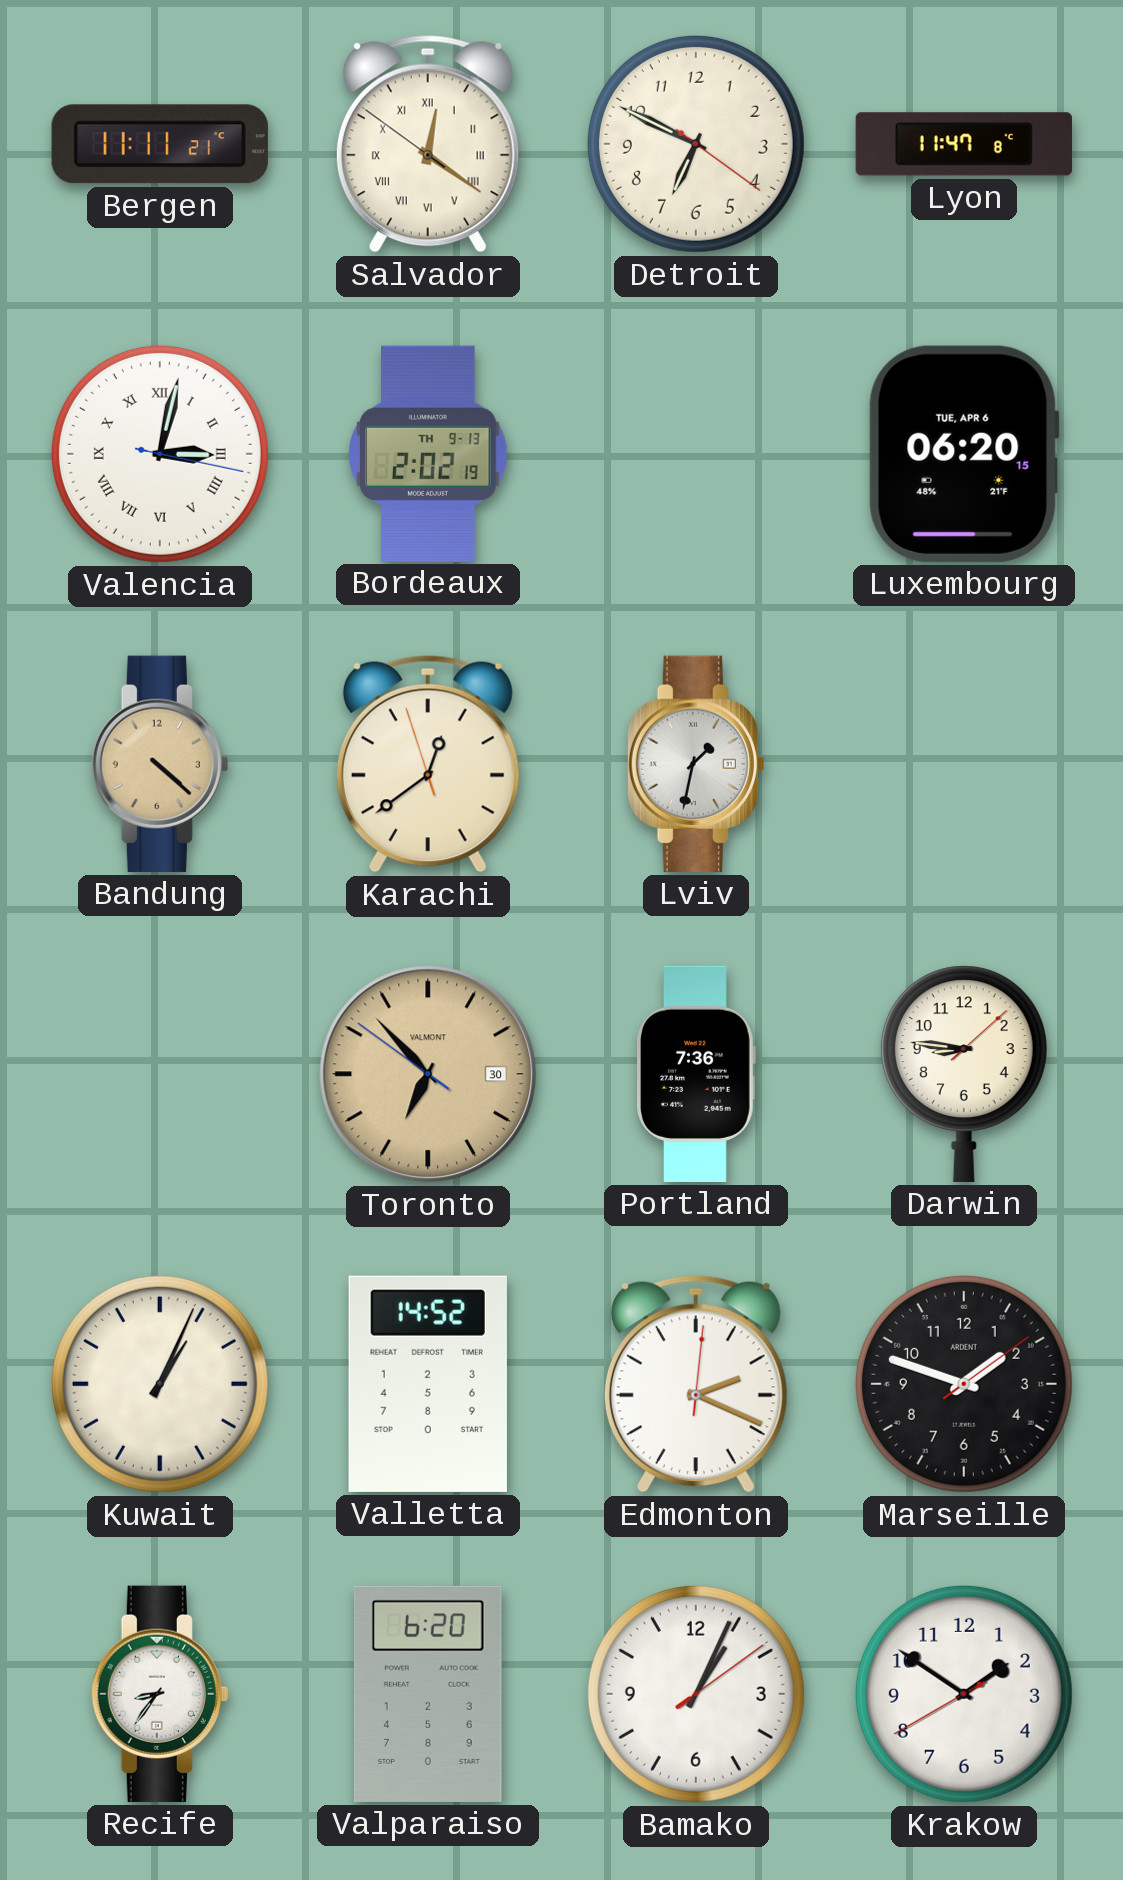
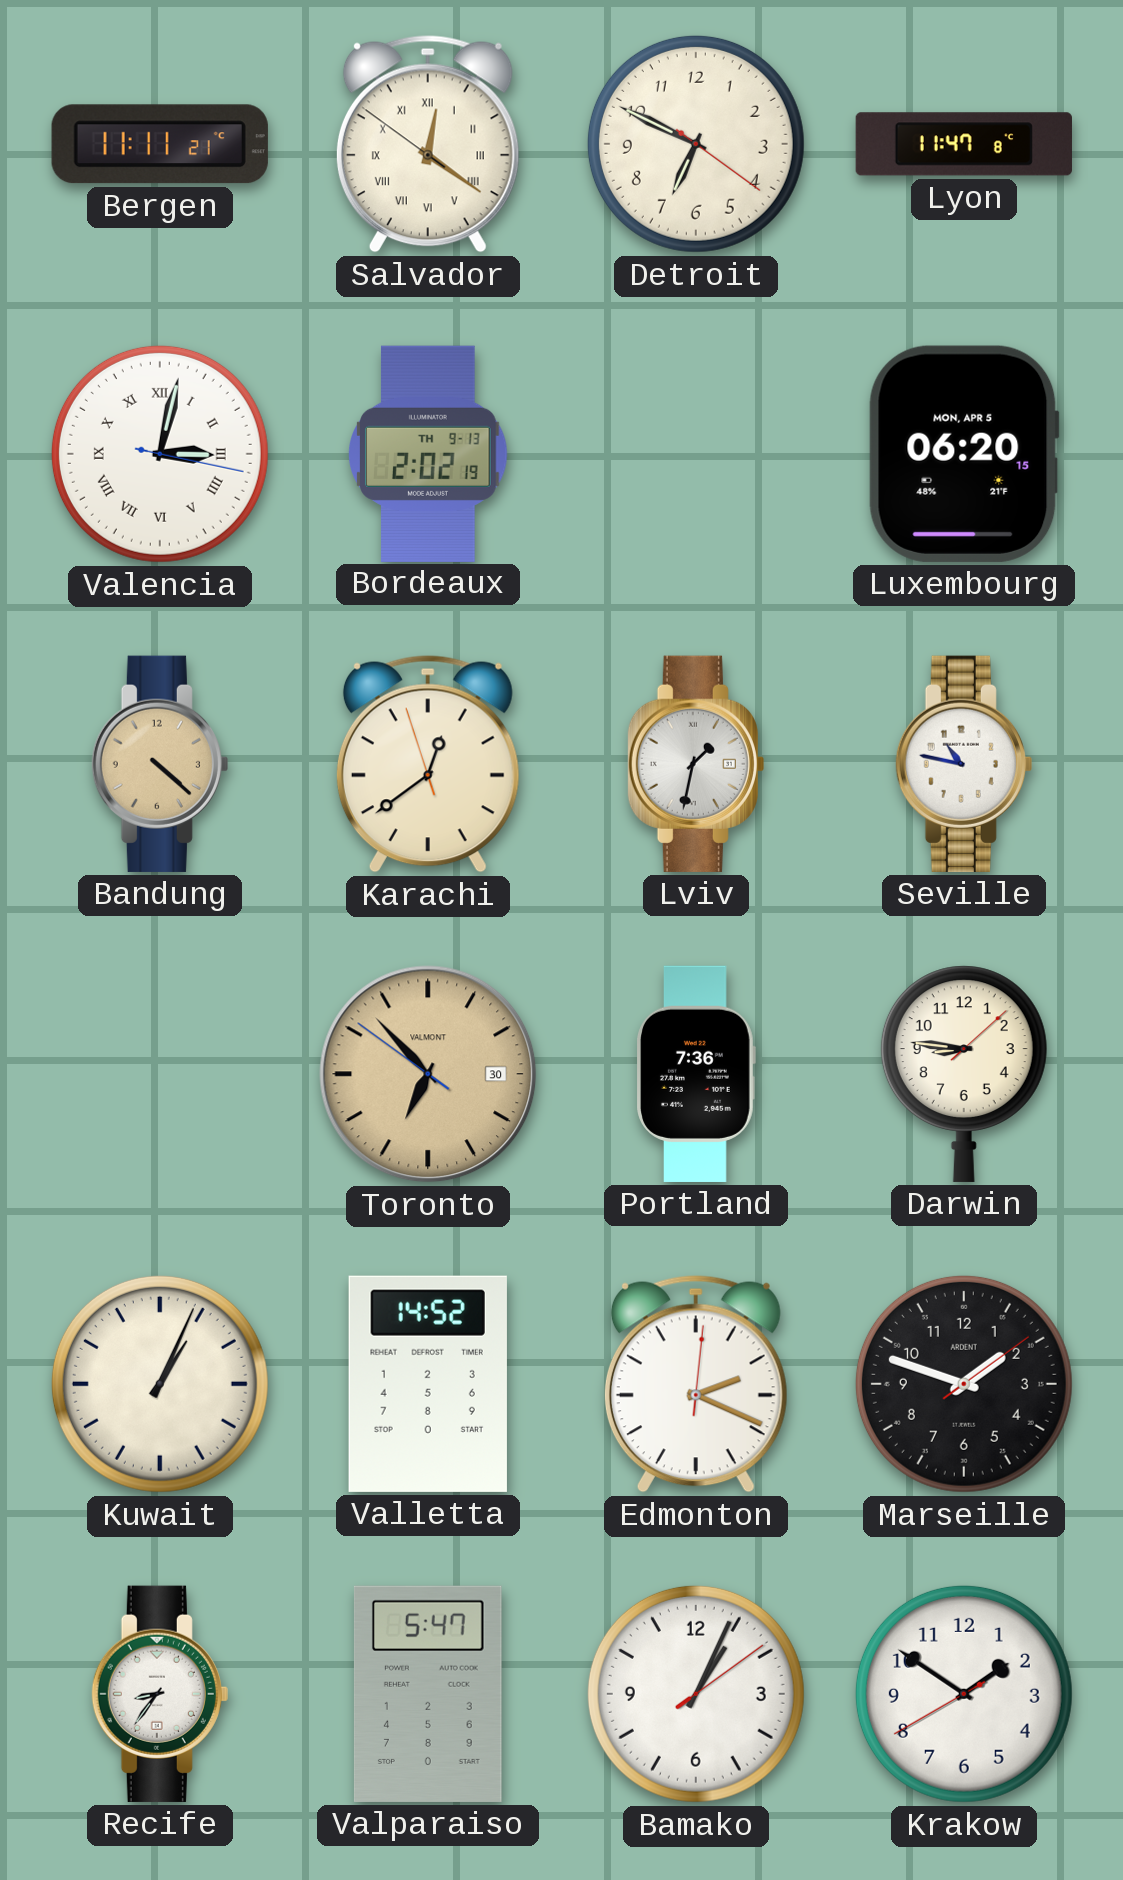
Luxembourg date: TUE, APR 6 -> MON, APR 5
Seville: none -> 10:47
Valparaiso: 6:20 -> 5:47
